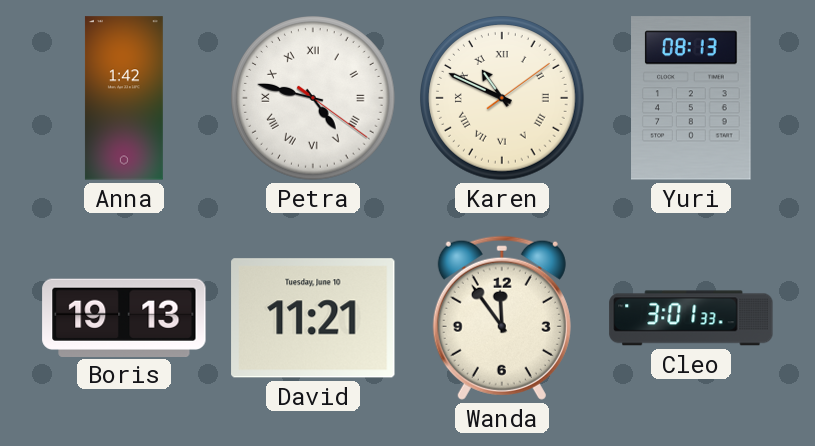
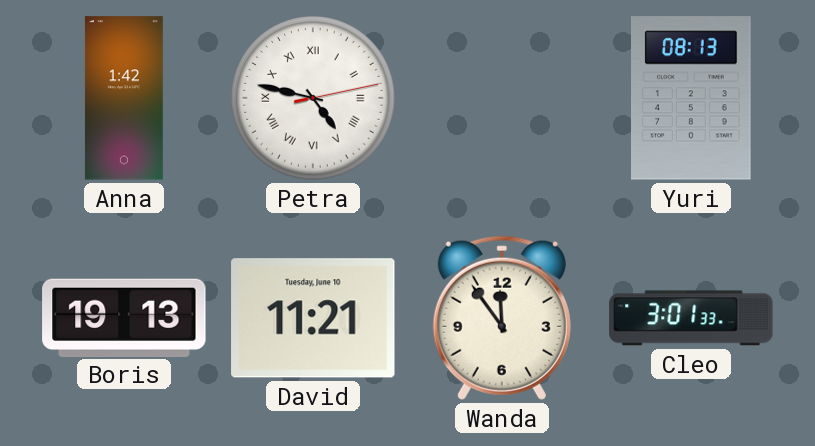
Petra: 4:47:21 -> 4:47:13
Karen: 10:49 -> none
